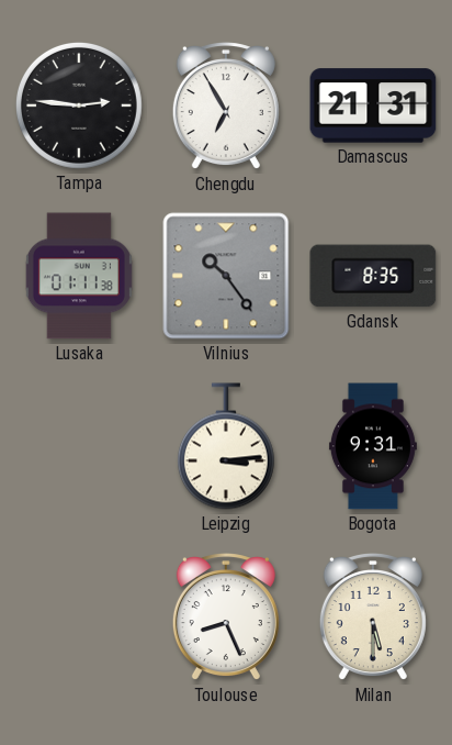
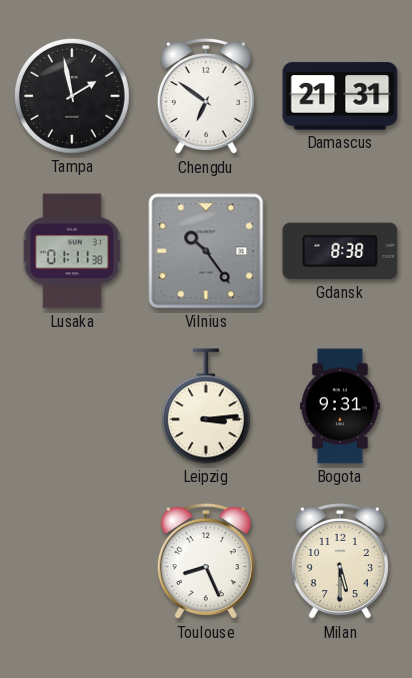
Tampa: 2:46 -> 1:58
Chengdu: 6:55 -> 6:51
Gdansk: 8:35 -> 8:38
